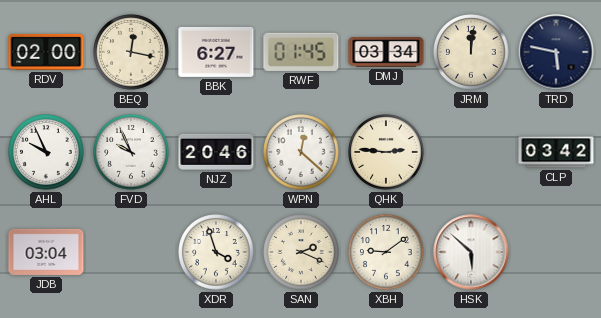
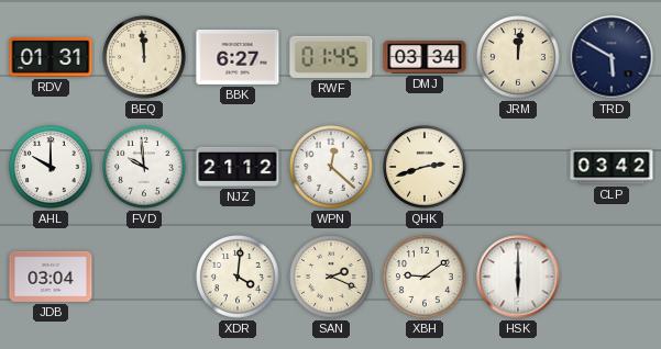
RDV: 02:00 -> 01:31
BEQ: 12:17 -> 11:59
TRD: 5:47 -> 5:50
AHL: 9:56 -> 10:00
FVD: 9:56 -> 9:59
NJZ: 20:46 -> 21:12
QHK: 2:46 -> 2:42
XDR: 3:57 -> 4:01
HSK: 5:52 -> 6:00
